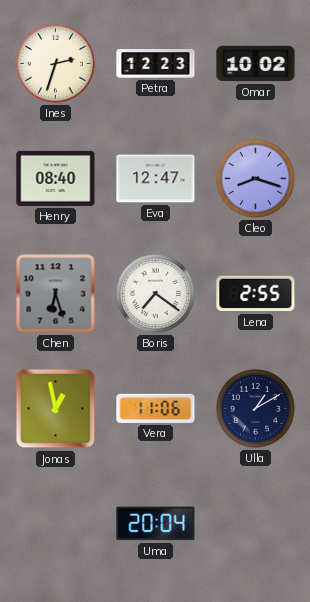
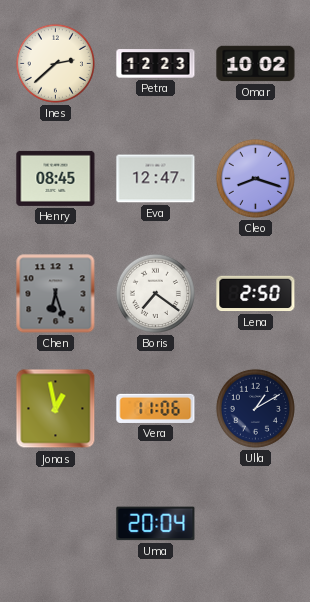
Ines: 2:33 -> 2:38
Henry: 08:40 -> 08:45
Lena: 2:55 -> 2:50
